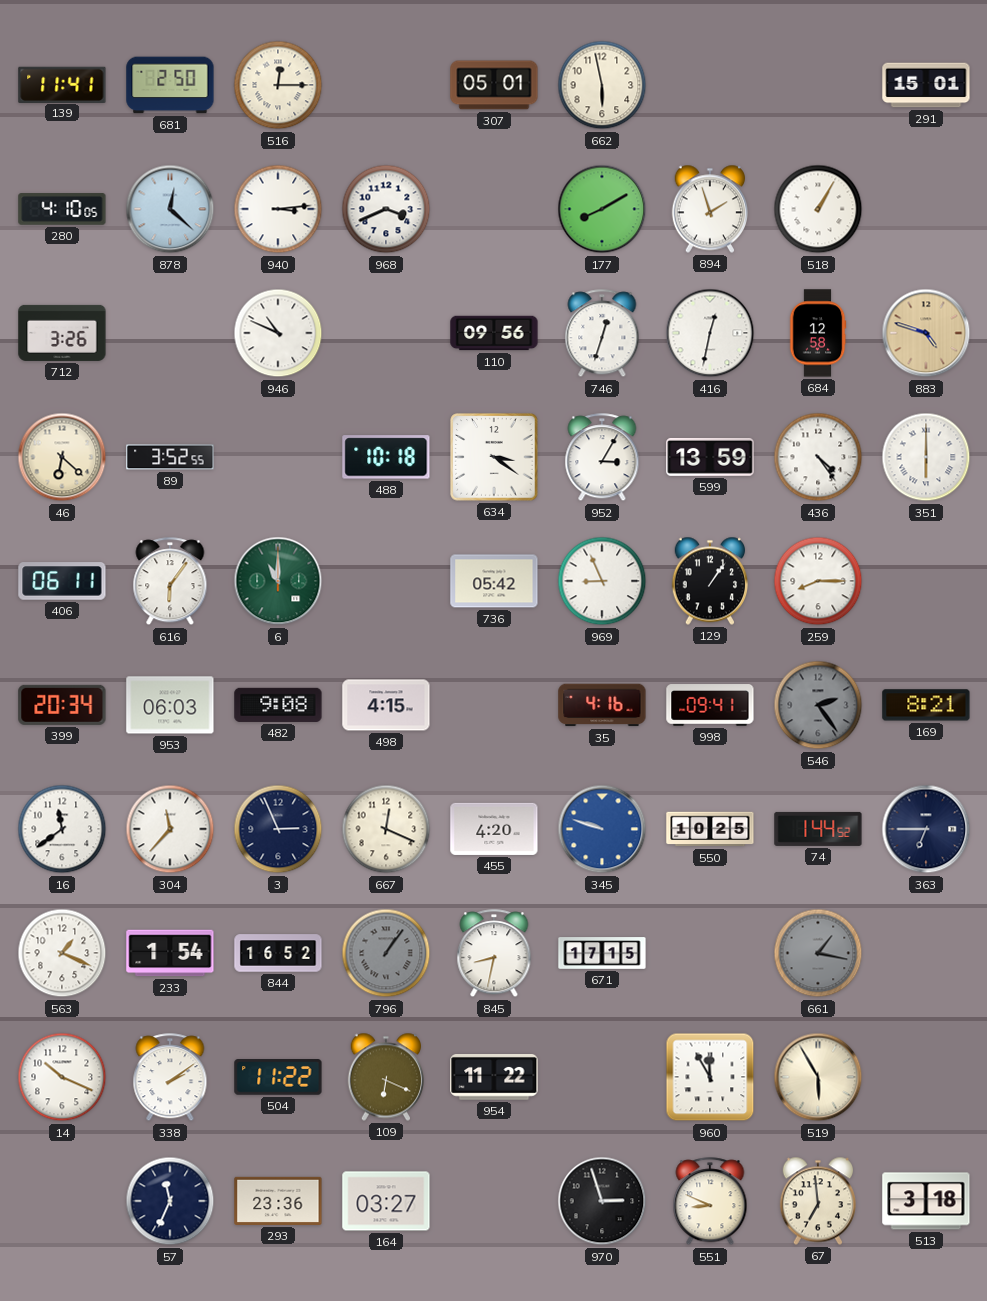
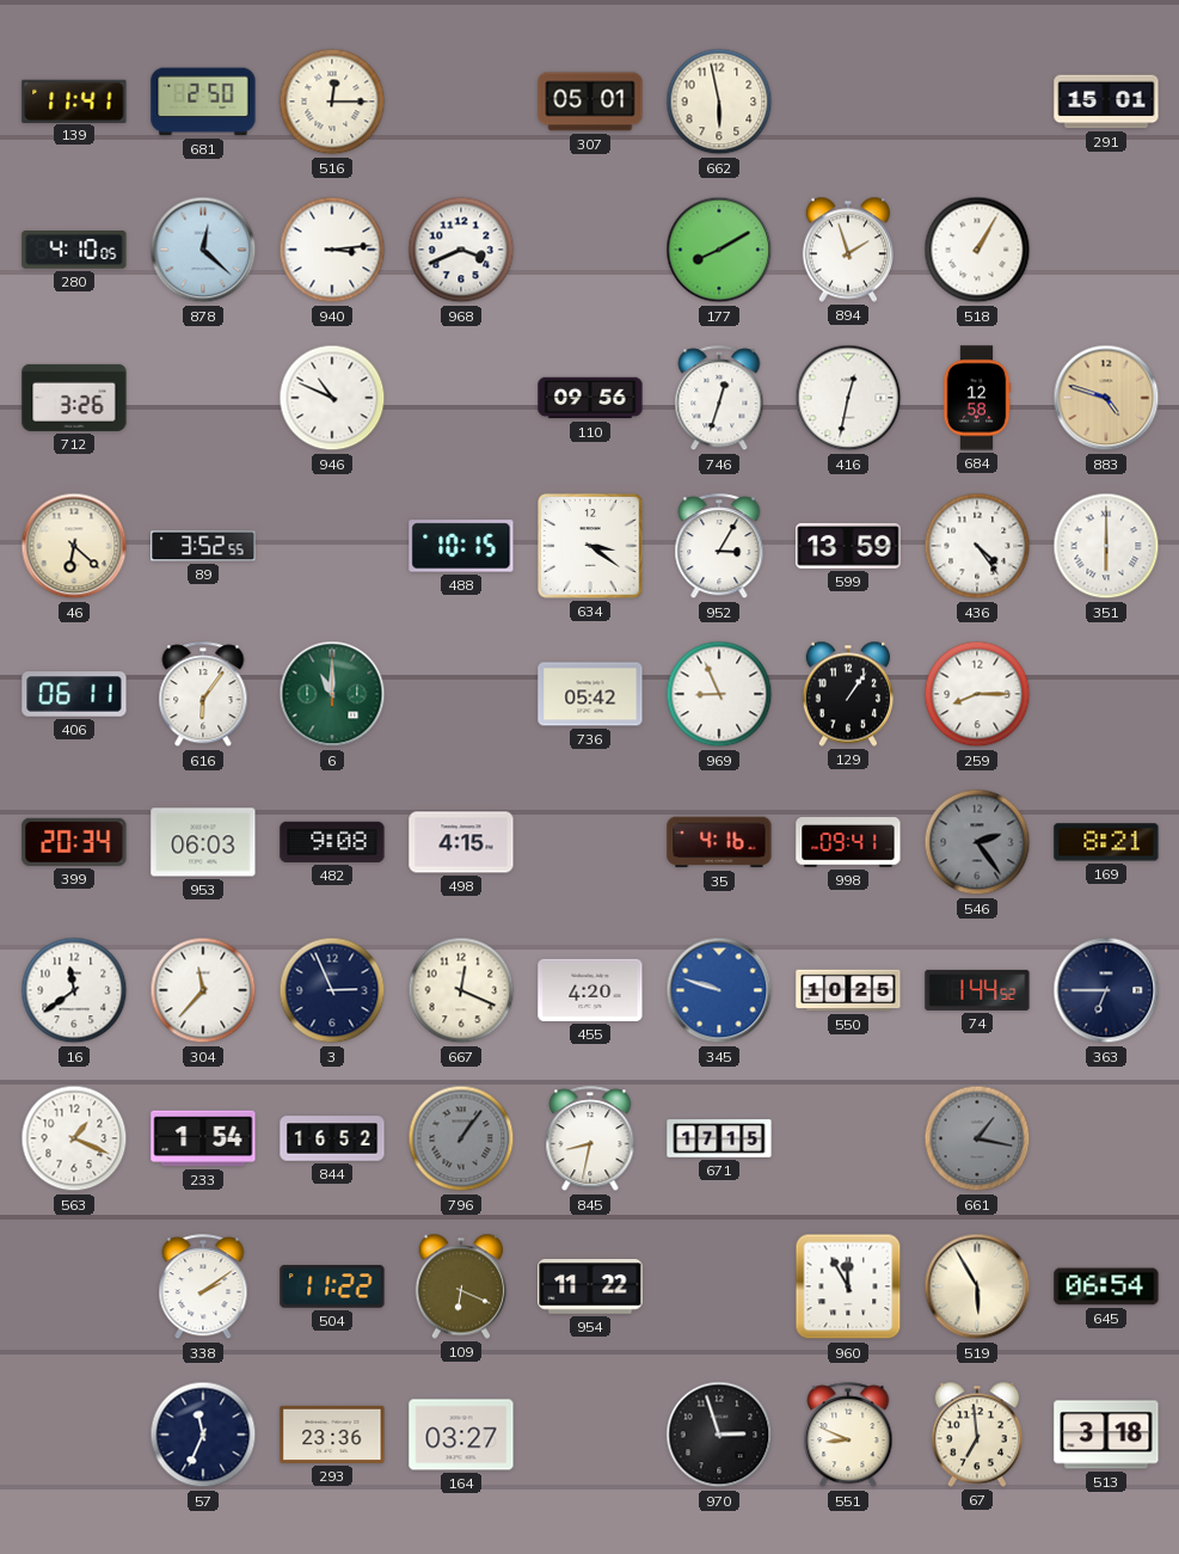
488: 10:18 -> 10:15
14: 10:19 -> none
645: none -> 06:54
